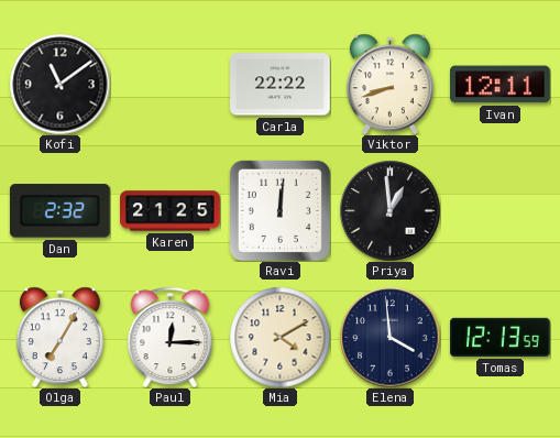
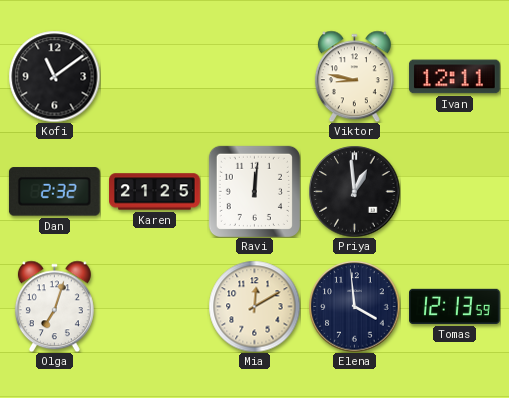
Carla: 22:22 -> none
Viktor: 8:42 -> 8:47
Olga: 7:05 -> 7:03
Paul: 12:15 -> none
Mia: 4:10 -> 12:10
